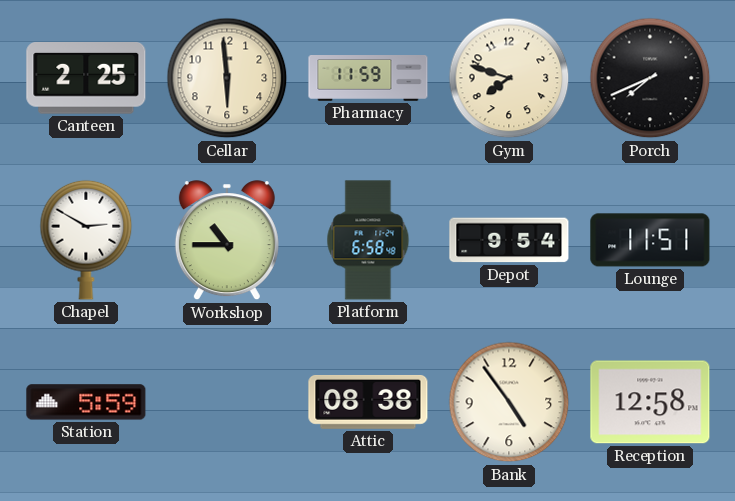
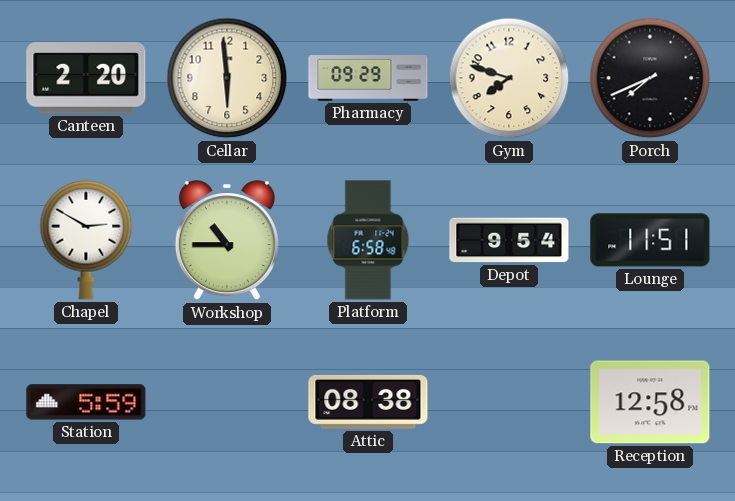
Canteen: 2:25 -> 2:20
Pharmacy: 11:59 -> 09:29
Bank: 4:54 -> none
